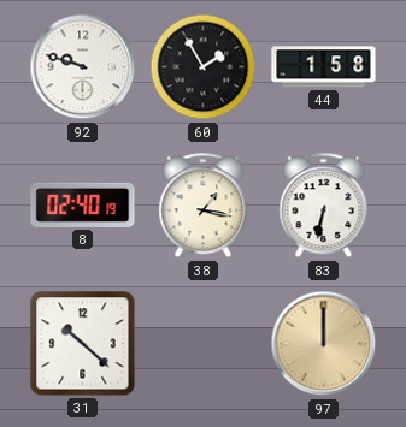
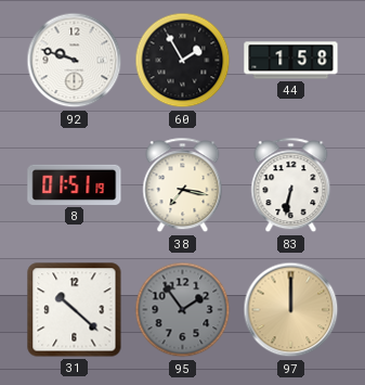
8: 02:40 -> 01:51
38: 1:17 -> 7:17
95: none -> 1:54
